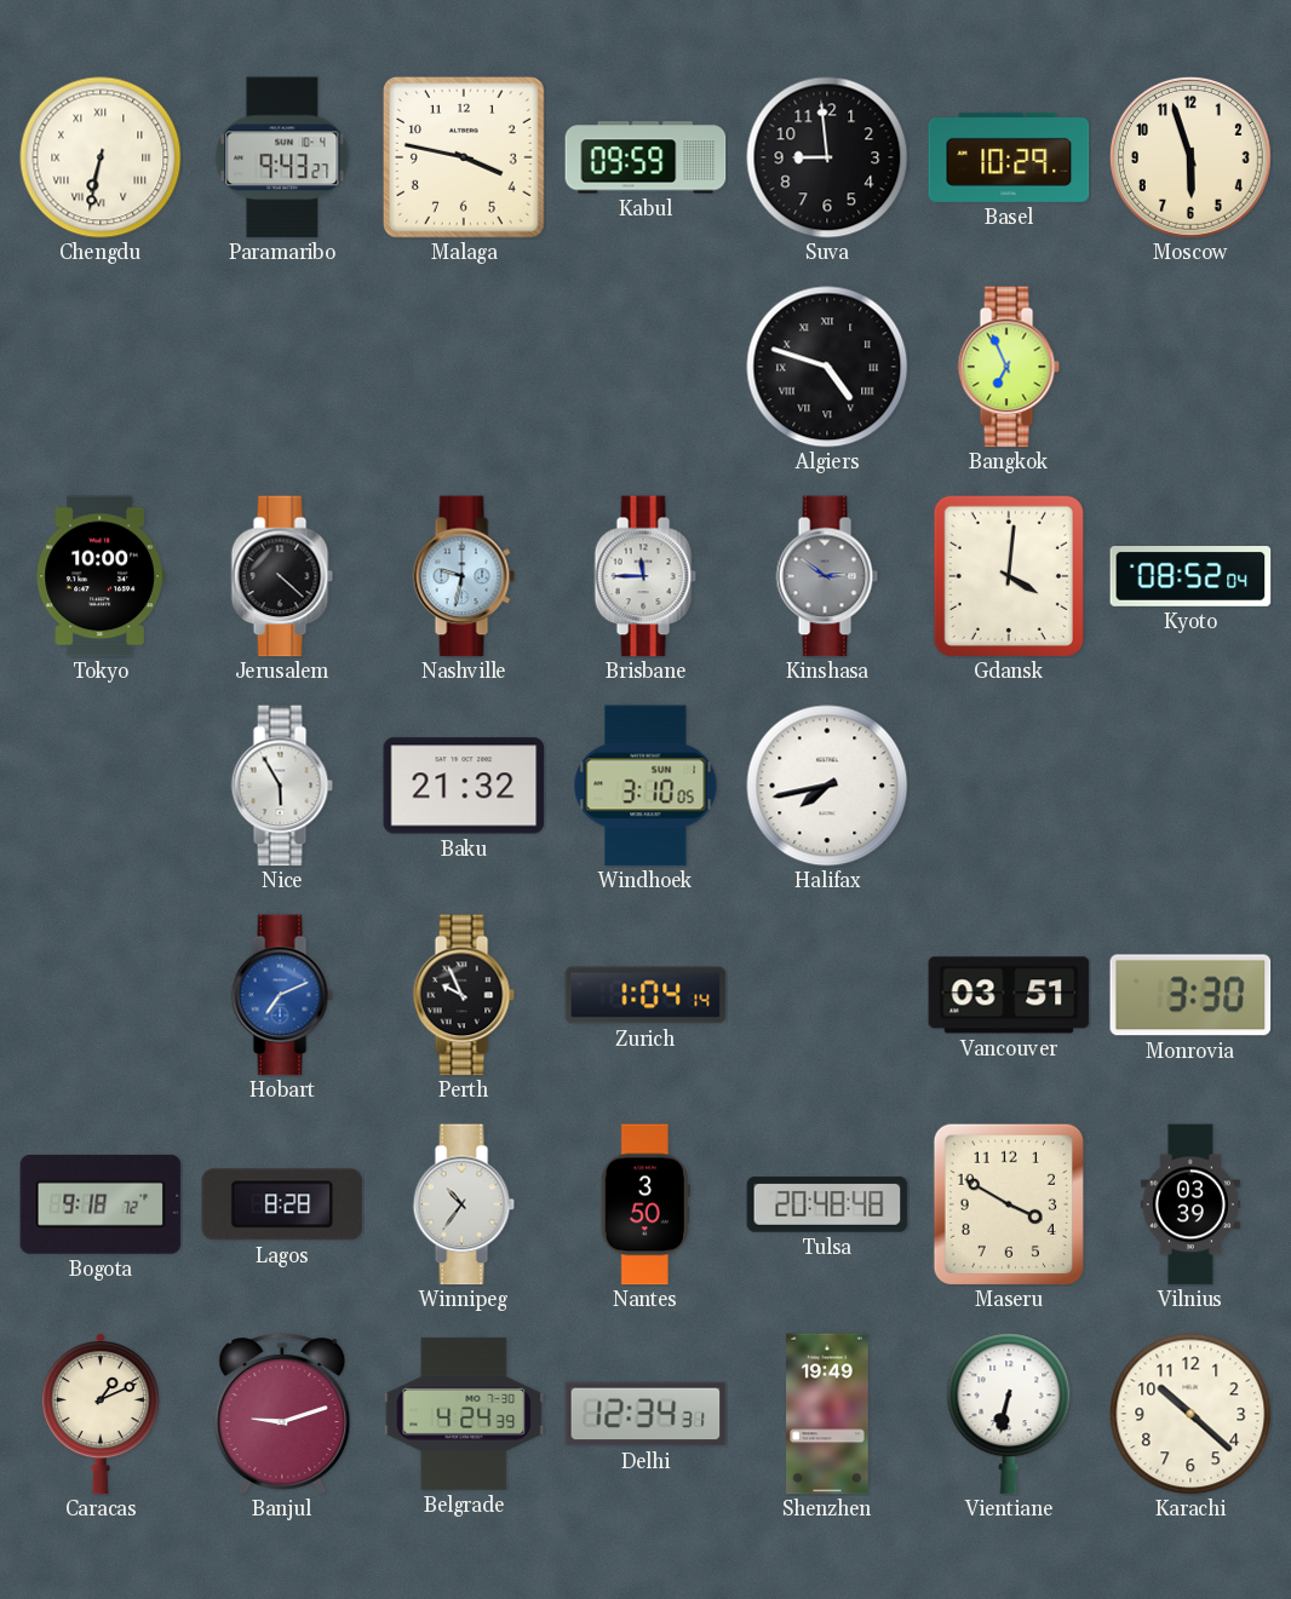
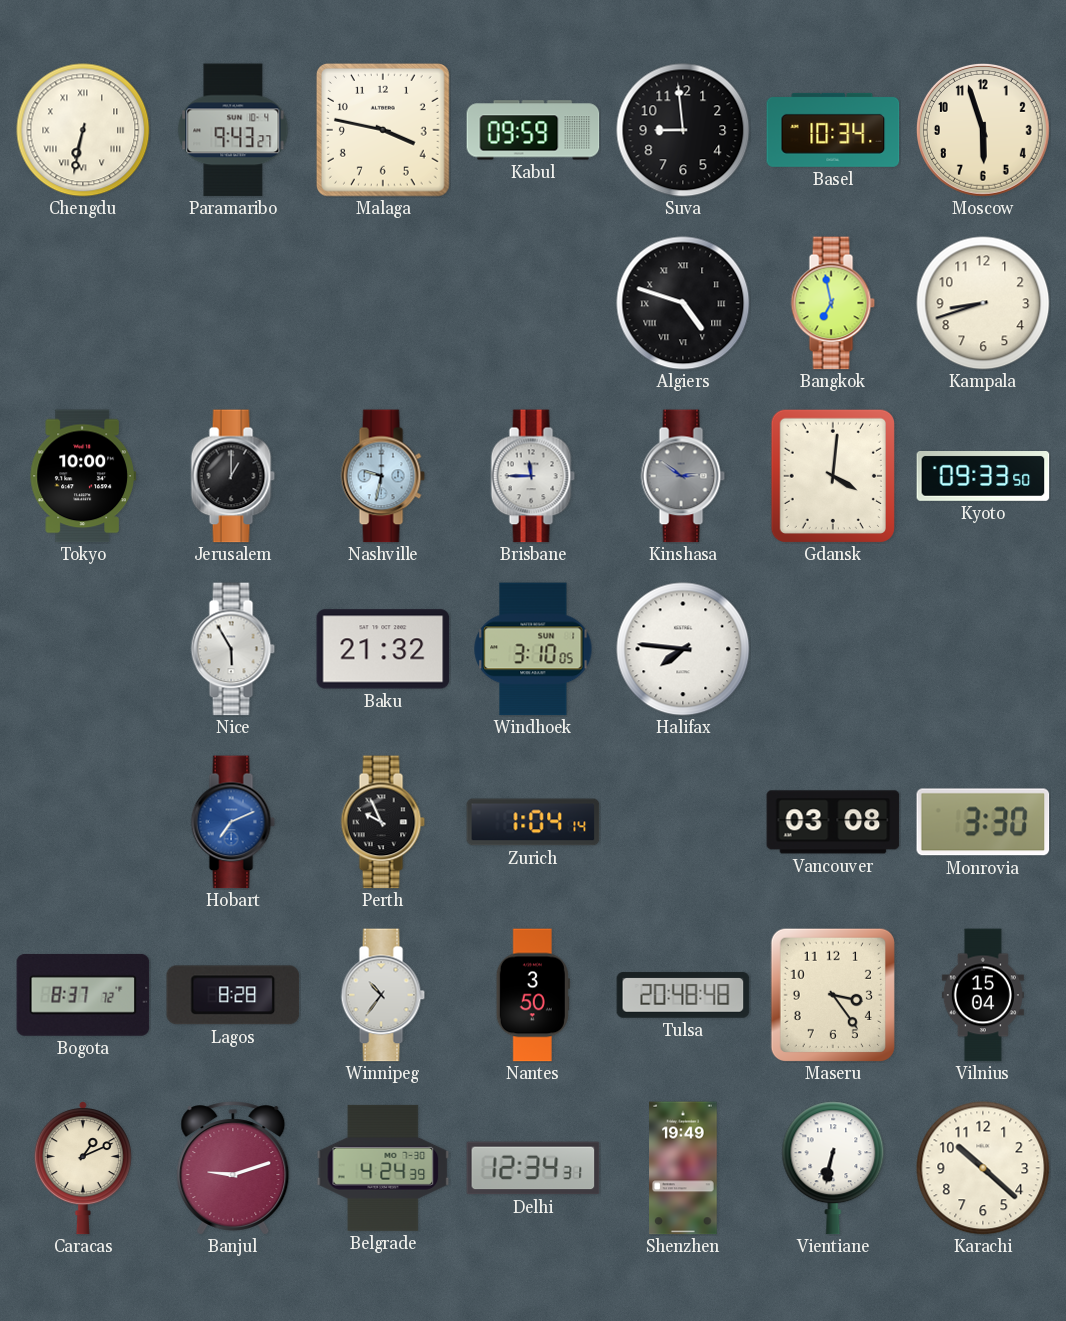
Basel: 10:29 -> 10:34
Bangkok: 6:56 -> 6:58
Kampala: none -> 8:42
Jerusalem: 4:22 -> 1:00
Kyoto: 08:52 -> 09:33
Halifax: 7:43 -> 7:46
Vancouver: 03:51 -> 03:08
Bogota: 9:18 -> 8:37
Maseru: 3:50 -> 3:24
Vilnius: 03:39 -> 15:04
